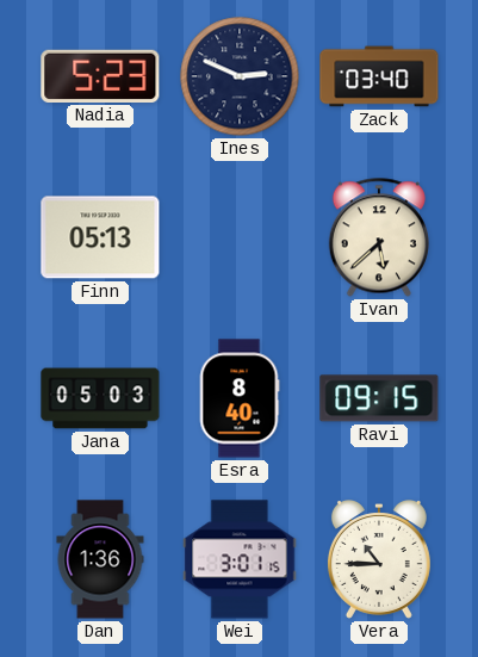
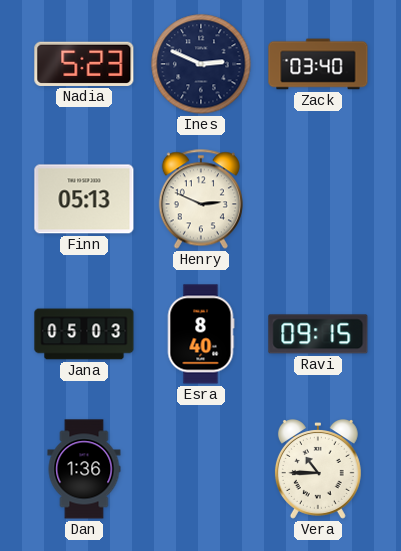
Henry: none -> 2:49
Ivan: 5:38 -> none
Wei: 3:01 -> none
